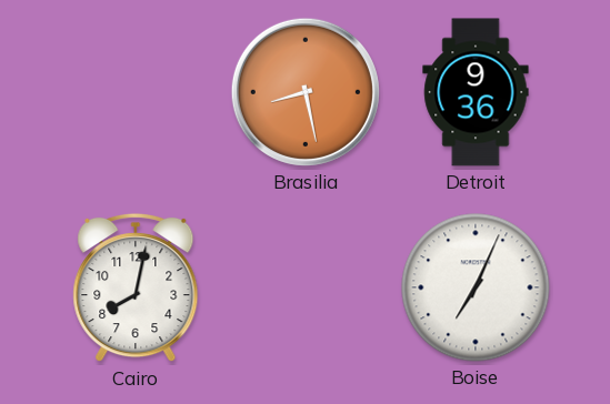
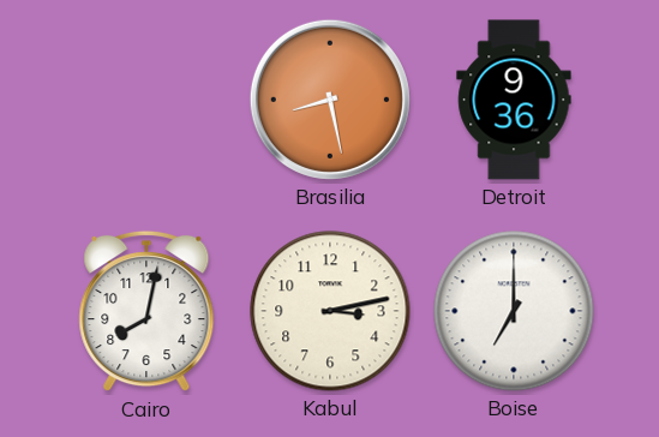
Kabul: none -> 3:13
Boise: 7:04 -> 7:00
